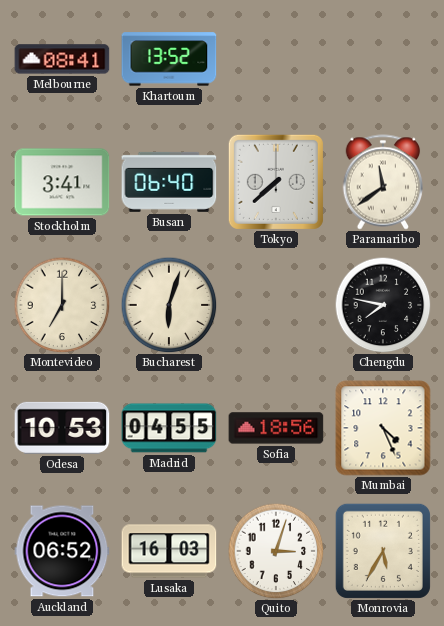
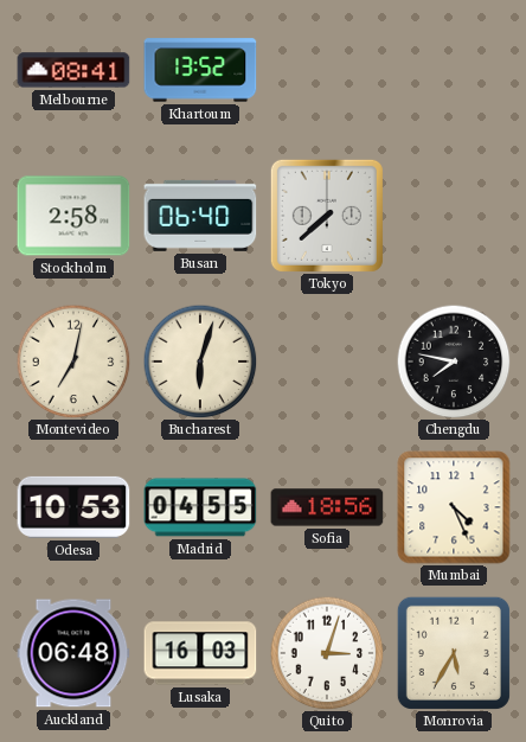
Stockholm: 3:41 -> 2:58
Paramaribo: 11:39 -> none
Montevideo: 7:00 -> 7:02
Auckland: 06:52 -> 06:48
